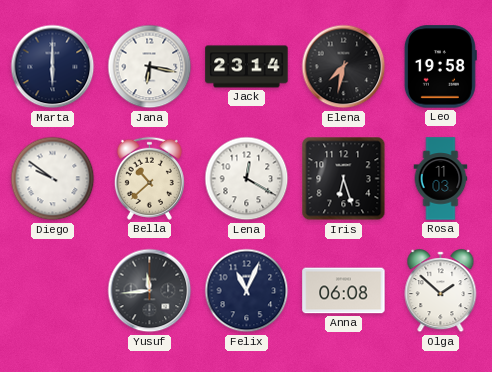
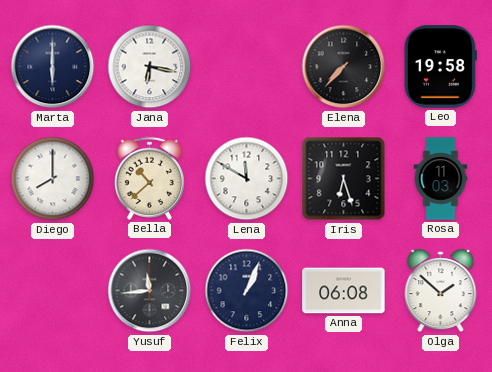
Jack: 23:14 -> none
Elena: 7:32 -> 7:37
Diego: 9:51 -> 8:00
Lena: 12:20 -> 11:50
Felix: 11:04 -> 1:04
